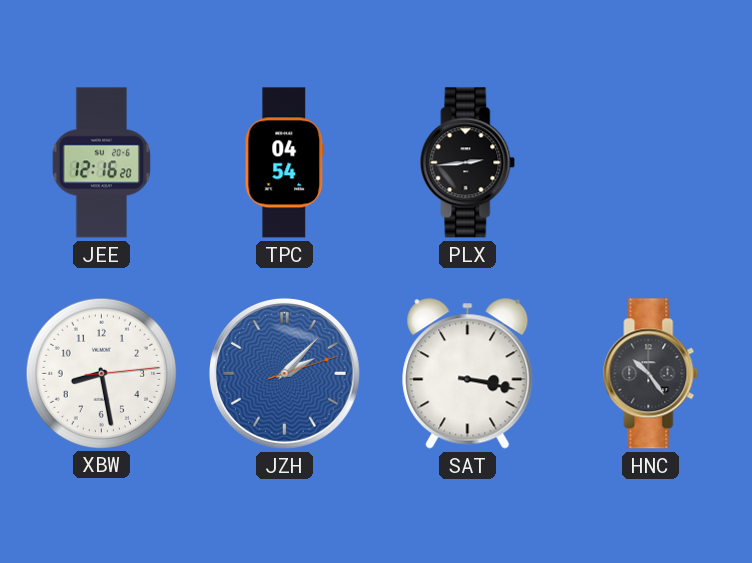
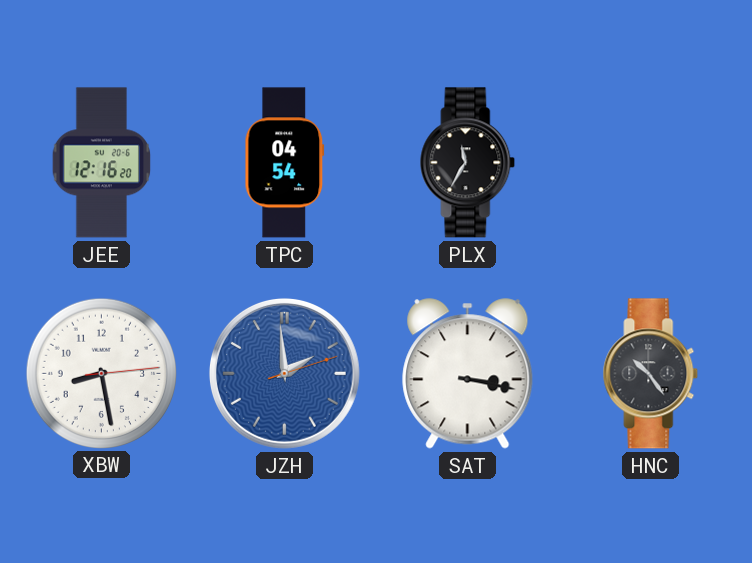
PLX: 2:44 -> 11:35
JZH: 2:07 -> 1:59
